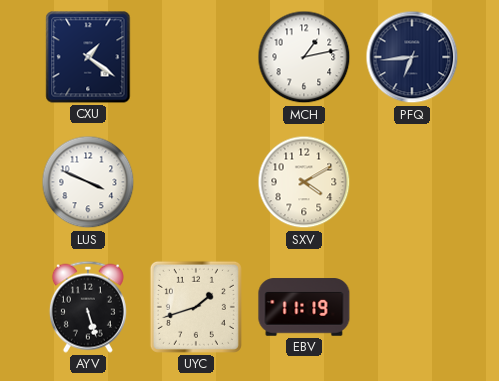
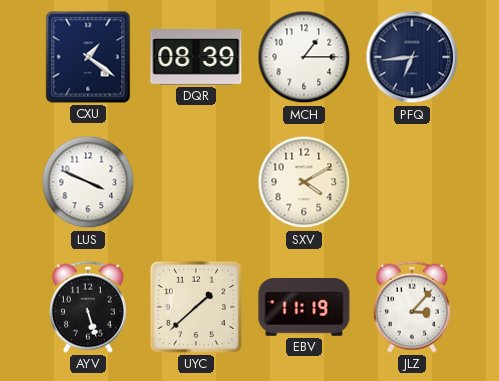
DQR: none -> 08:39
MCH: 1:13 -> 1:15
UYC: 1:42 -> 1:38
JLZ: none -> 3:07
